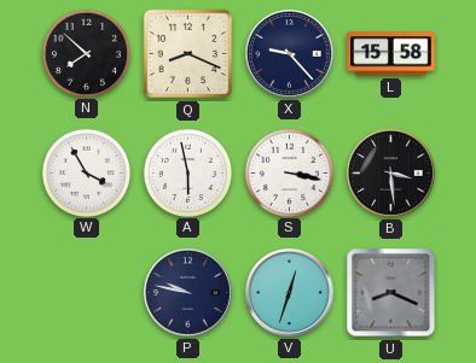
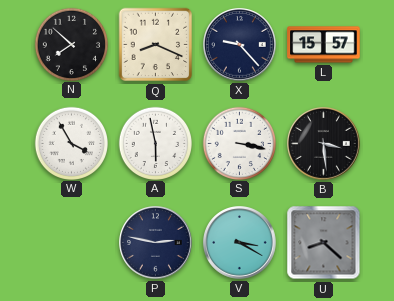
L: 15:58 -> 15:57
P: 9:47 -> 2:47
V: 12:33 -> 3:20
U: 8:19 -> 8:22
